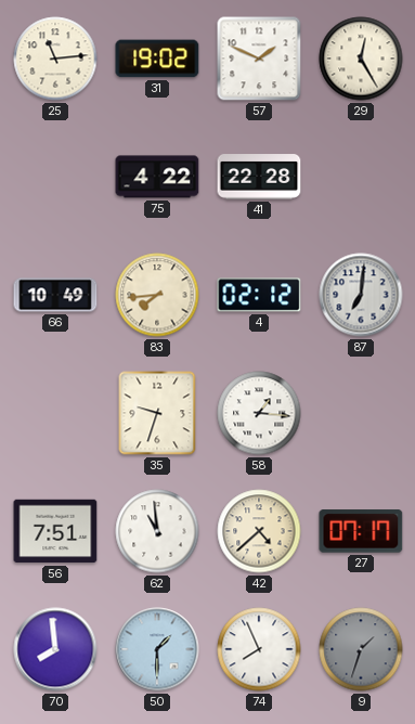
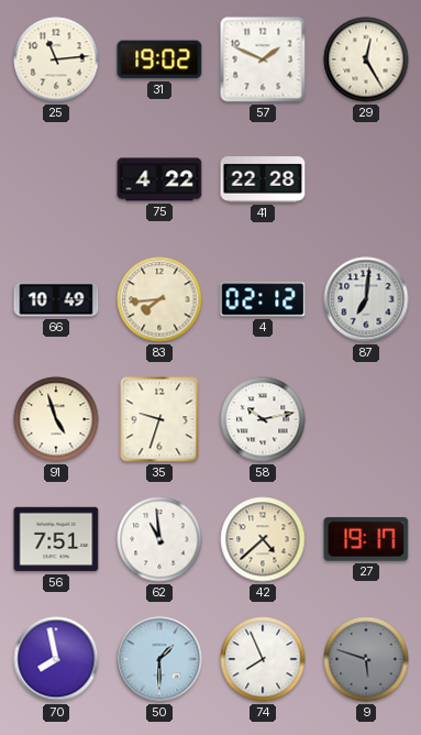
91: none -> 4:57
58: 1:16 -> 10:13
27: 07:17 -> 19:17
70: 7:59 -> 7:58
9: 1:33 -> 5:48
